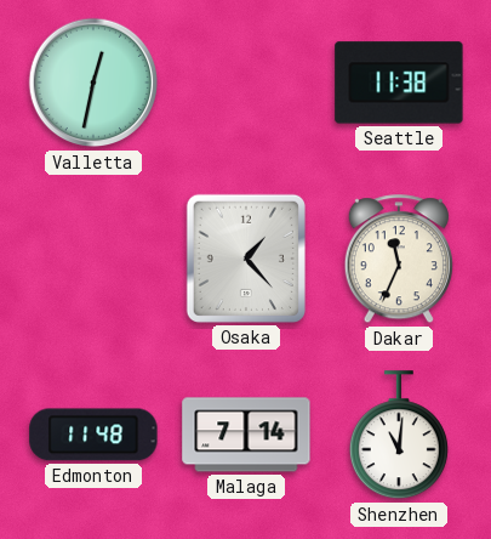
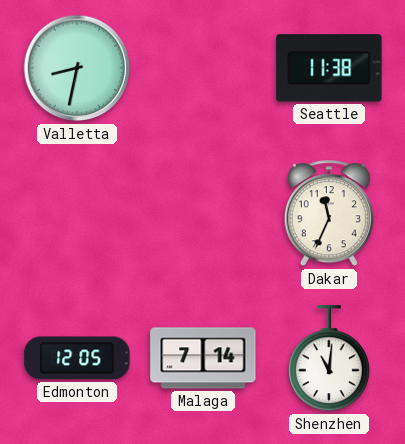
Valletta: 12:32 -> 8:32
Osaka: 1:23 -> none
Edmonton: 11:48 -> 12:05
